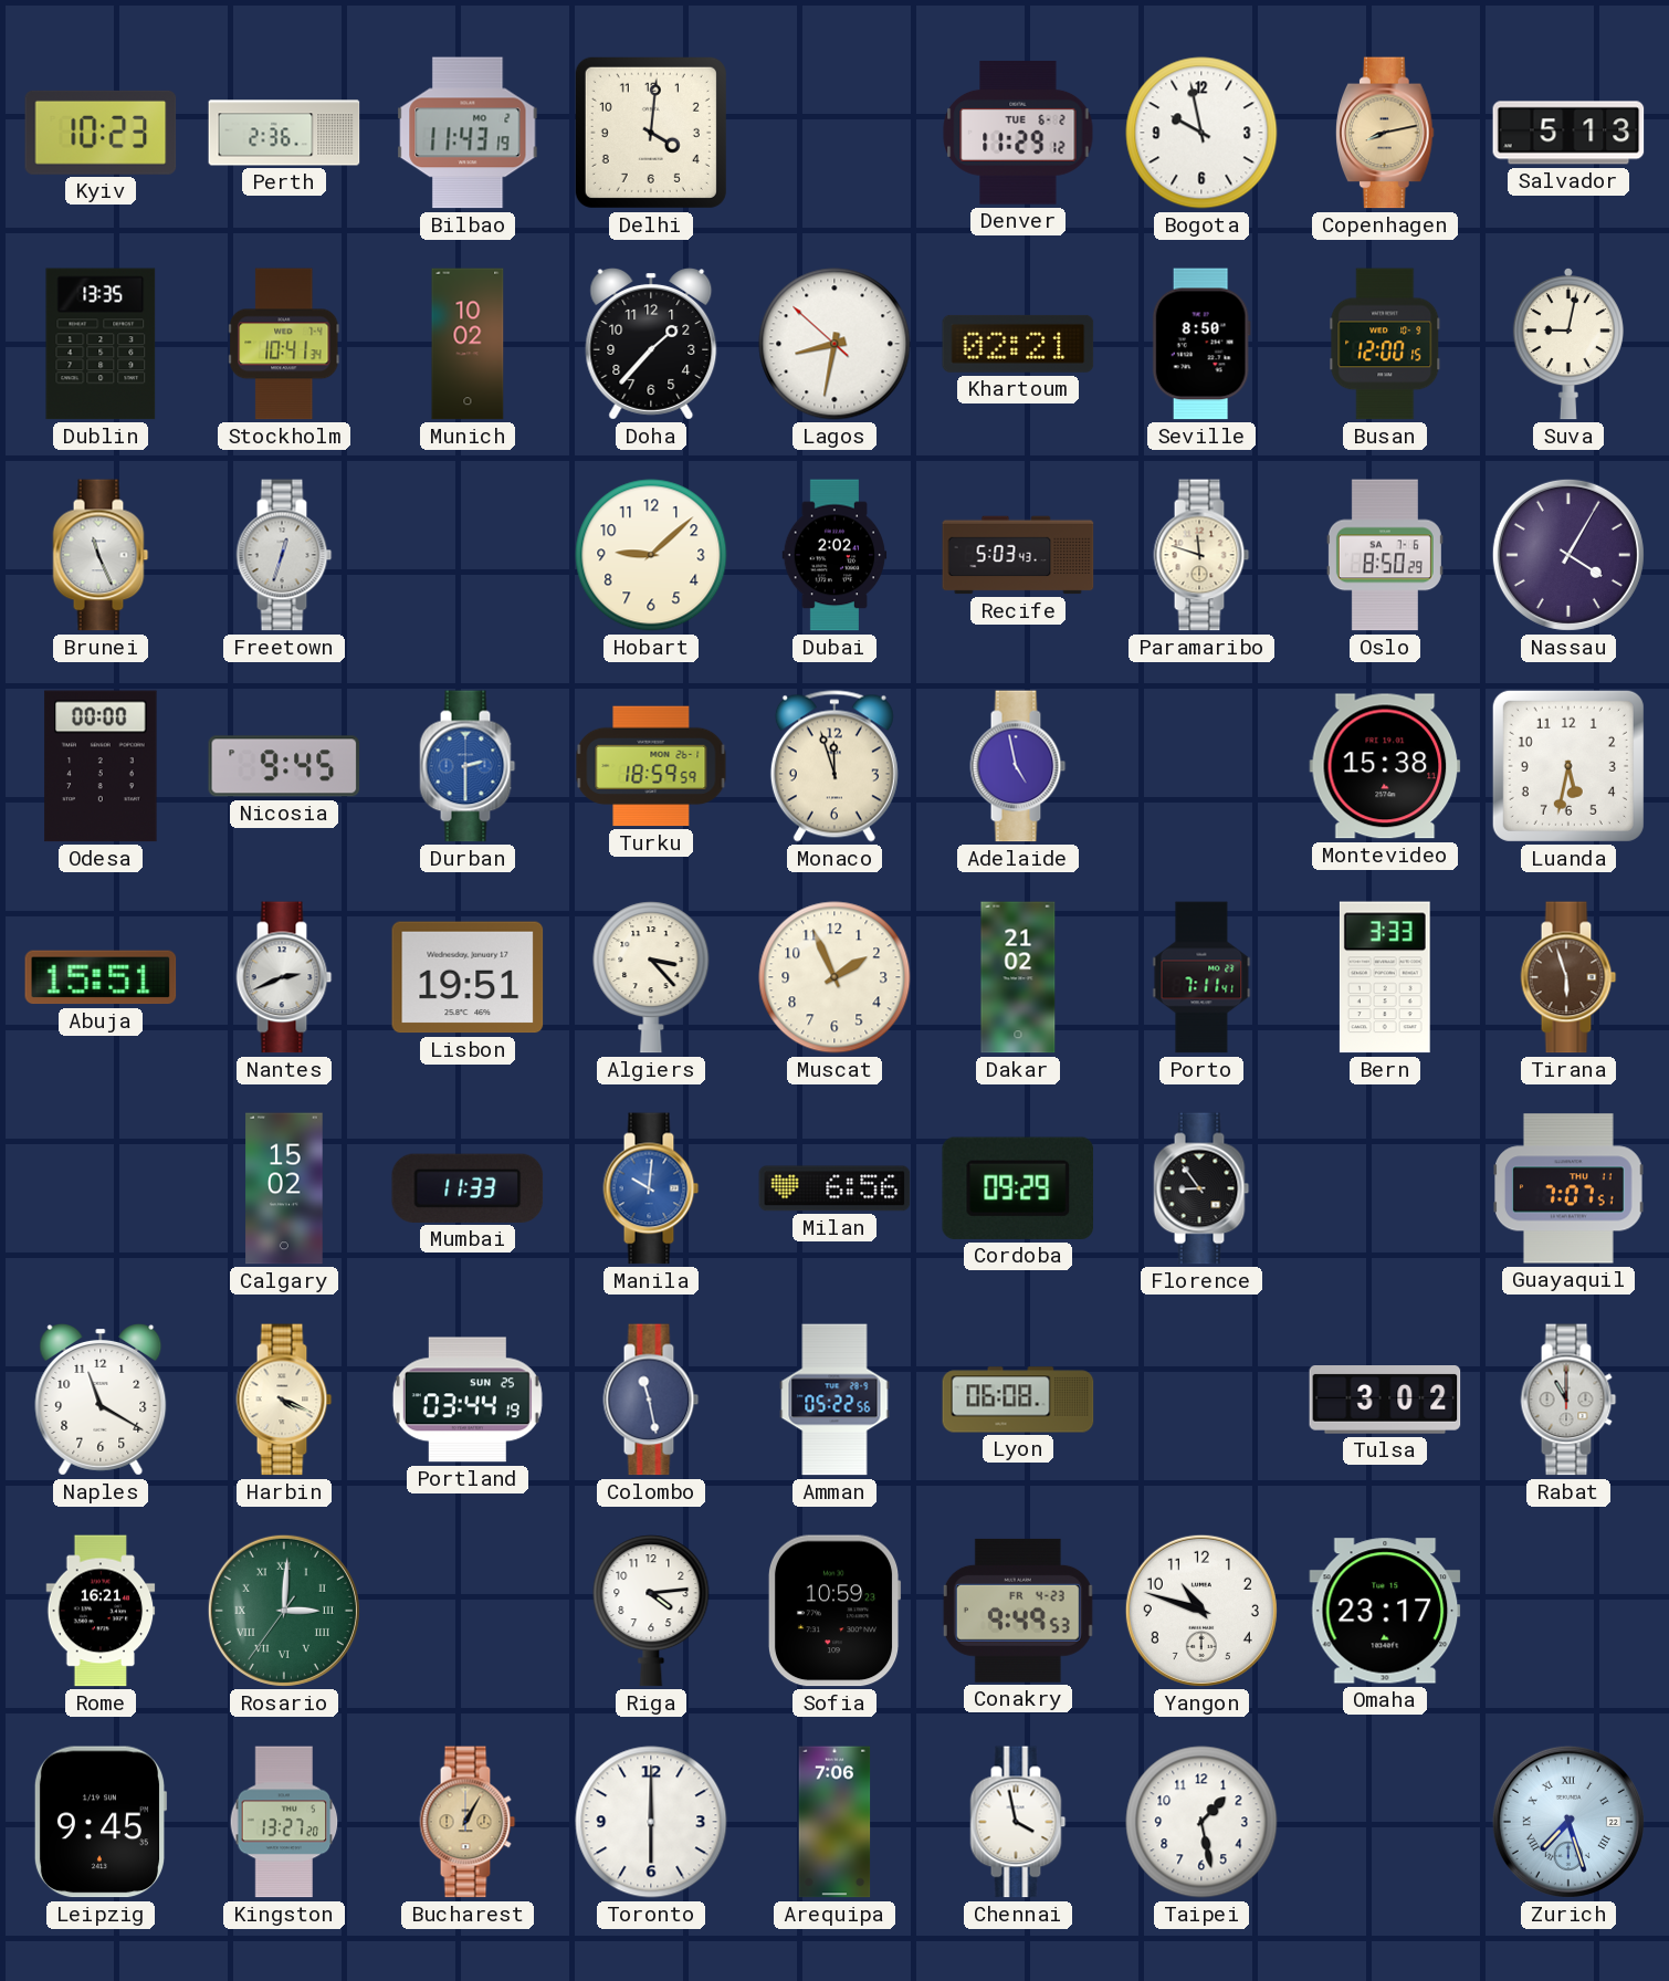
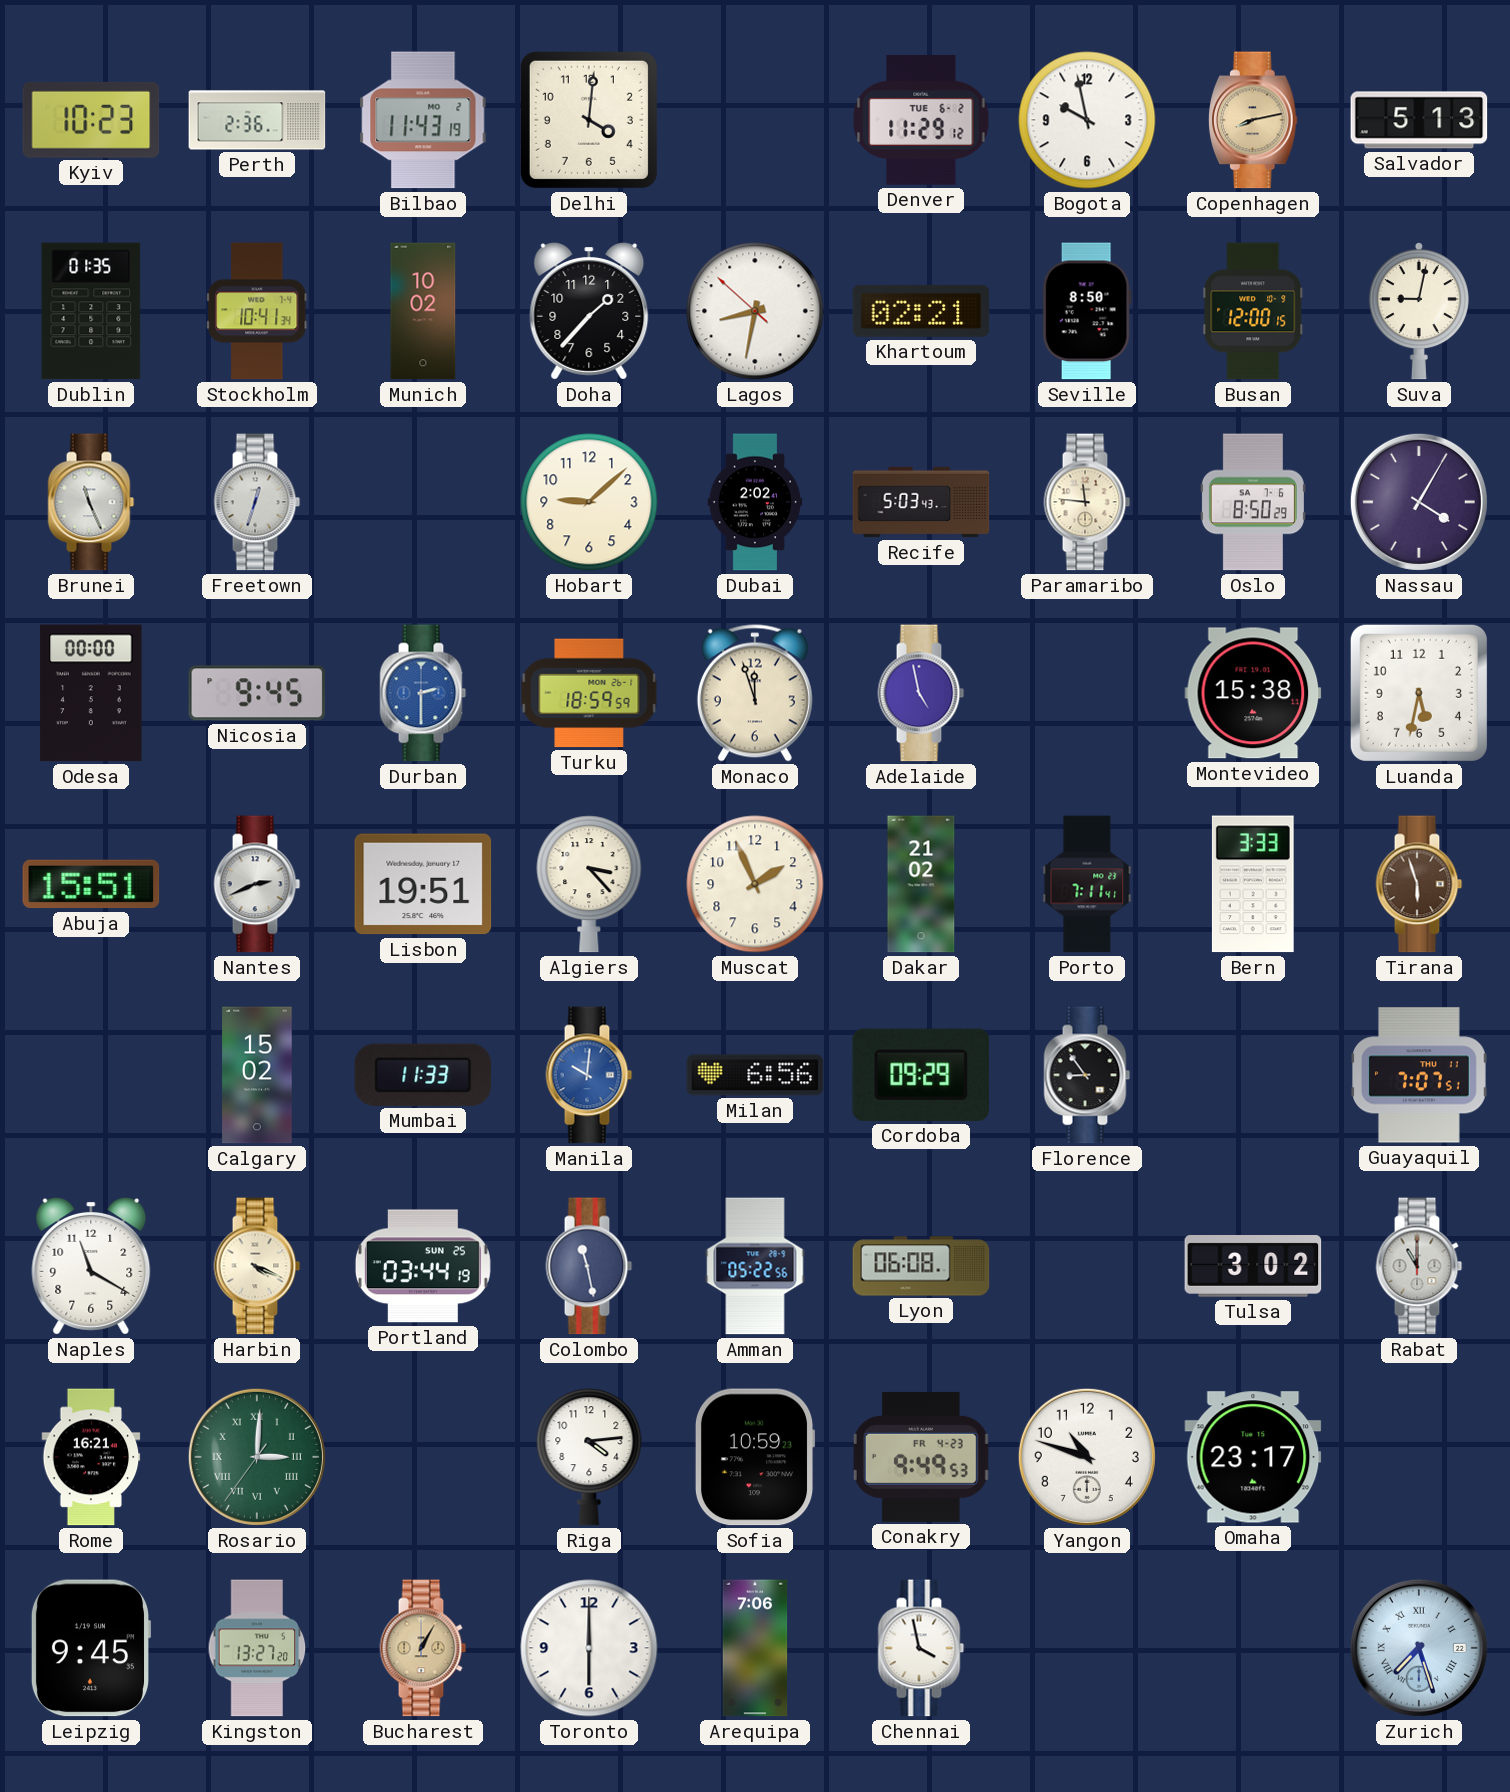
Dublin: 13:35 -> 01:35
Paramaribo: 11:48 -> 11:46
Taipei: 1:28 -> none
